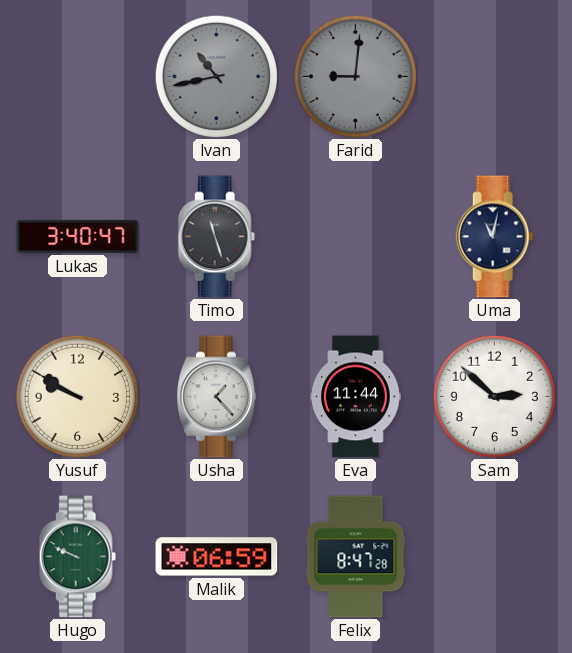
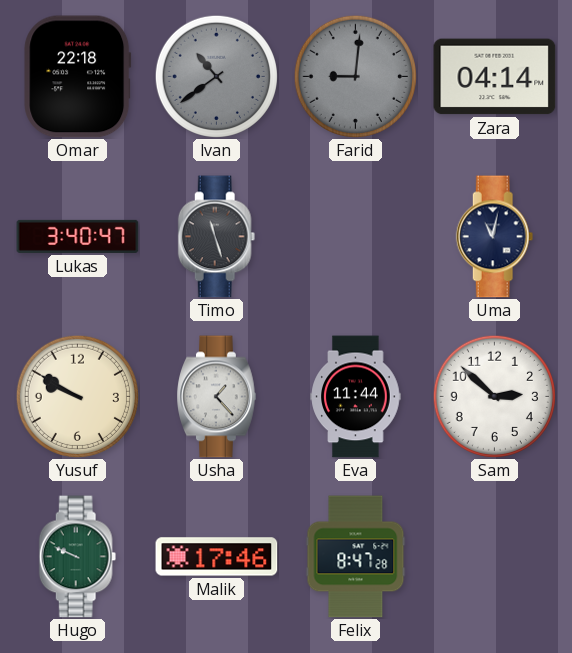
Omar: none -> 22:18
Ivan: 10:43 -> 10:39
Zara: none -> 04:14
Malik: 06:59 -> 17:46
